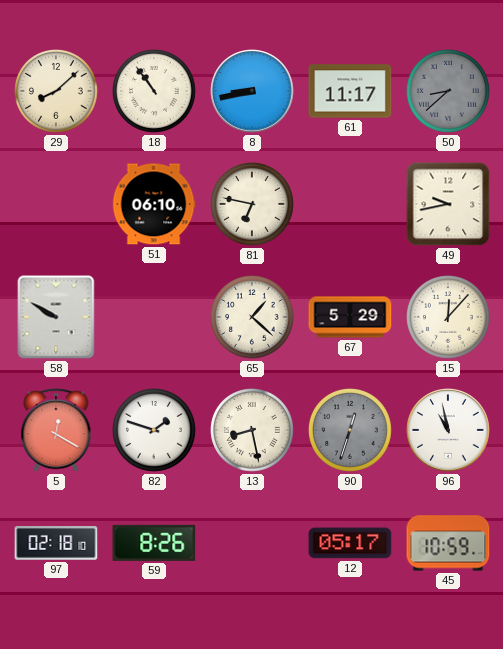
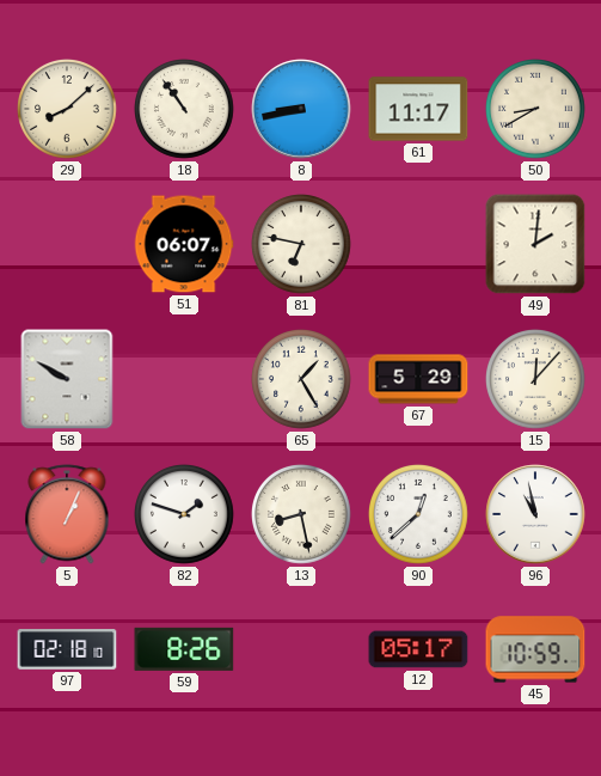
50: 8:38 -> 8:40
50 dial: grey -> cream
51: 06:10 -> 06:07
49: 9:43 -> 2:01
65: 1:22 -> 1:25
5: 12:20 -> 1:04
90: 12:33 -> 12:38
90 dial: grey -> white
